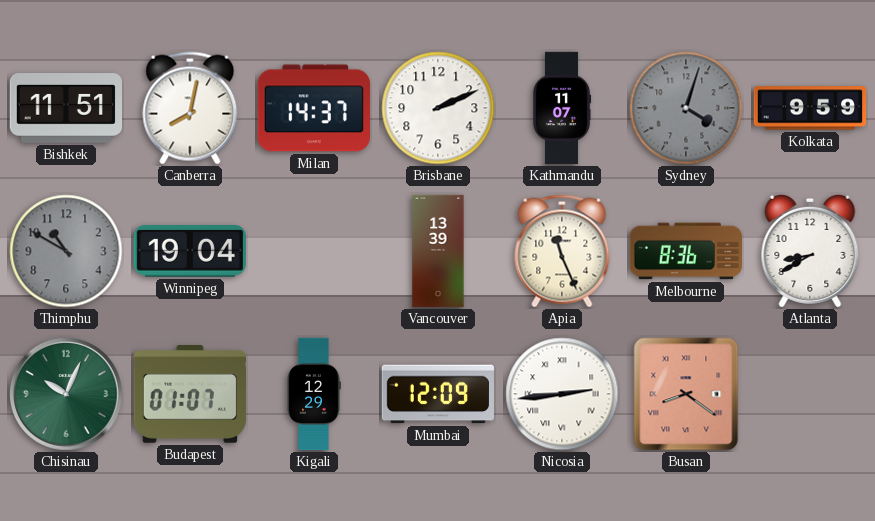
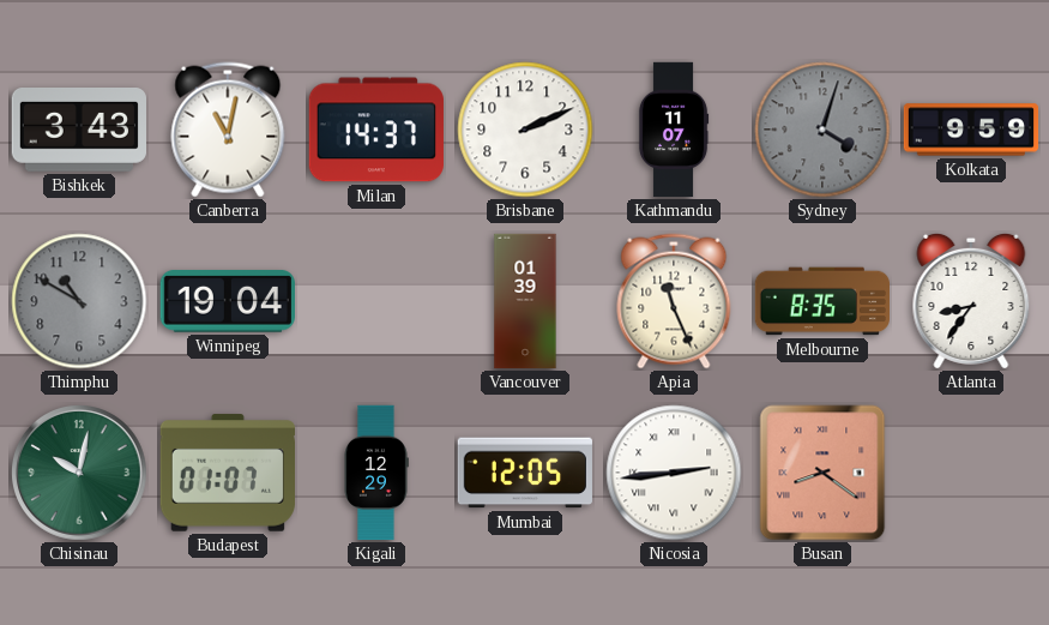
Bishkek: 11:51 -> 3:43
Canberra: 8:02 -> 11:02
Vancouver: 13:39 -> 01:39
Melbourne: 8:36 -> 8:35
Atlanta: 8:40 -> 8:36
Chisinau: 10:04 -> 10:02
Mumbai: 12:09 -> 12:05
